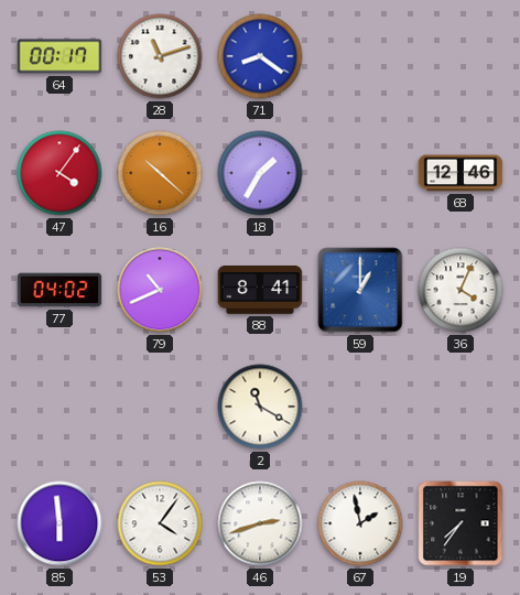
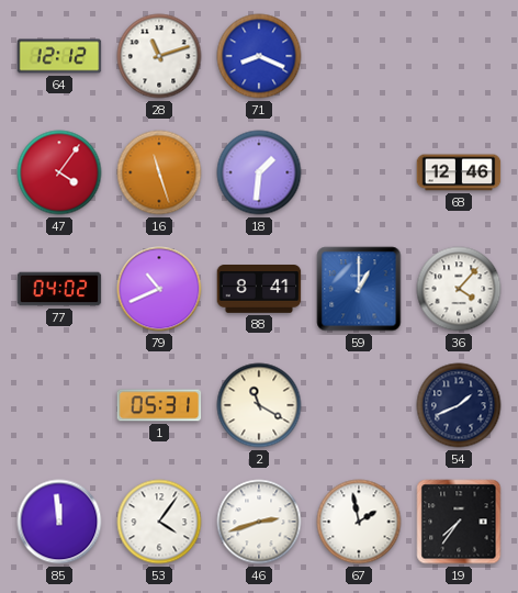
64: 00:17 -> 12:12
71: 8:21 -> 8:19
16: 10:22 -> 11:27
18: 1:35 -> 1:31
36: 4:04 -> 4:07
1: none -> 05:31
54: none -> 1:41
85: 5:59 -> 11:59
